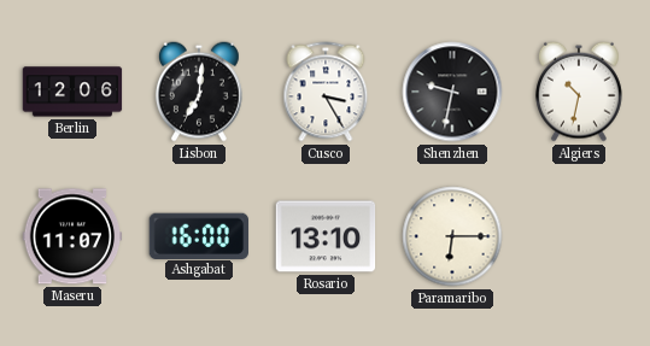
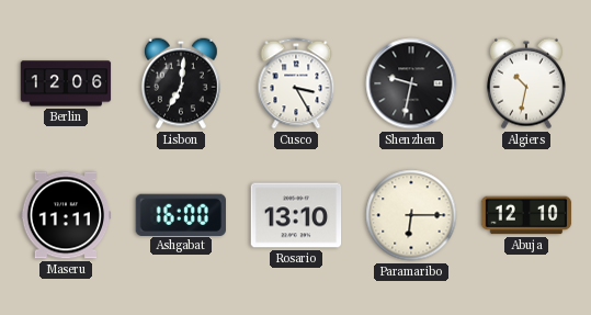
Maseru: 11:07 -> 11:11
Abuja: none -> 12:10
